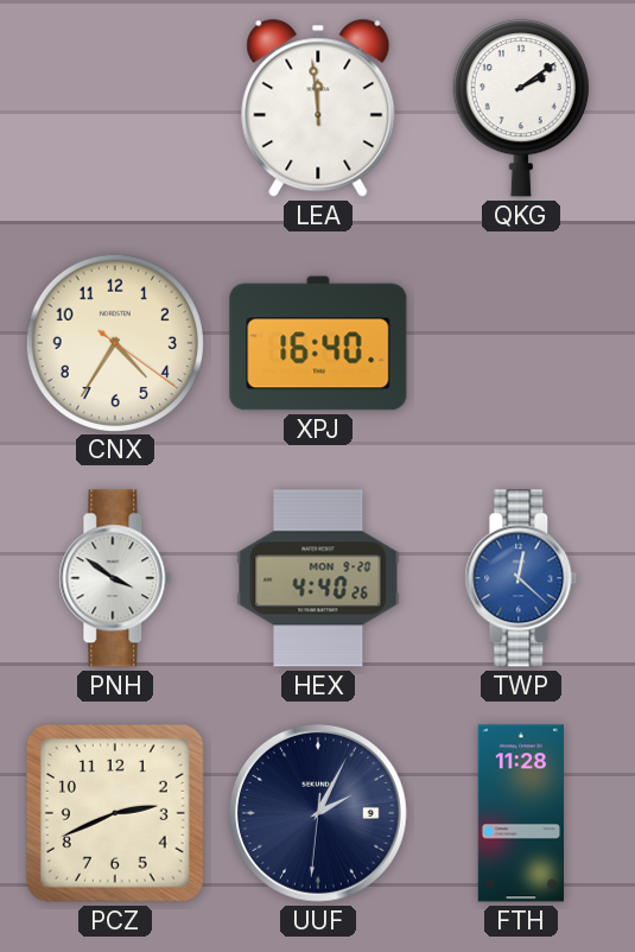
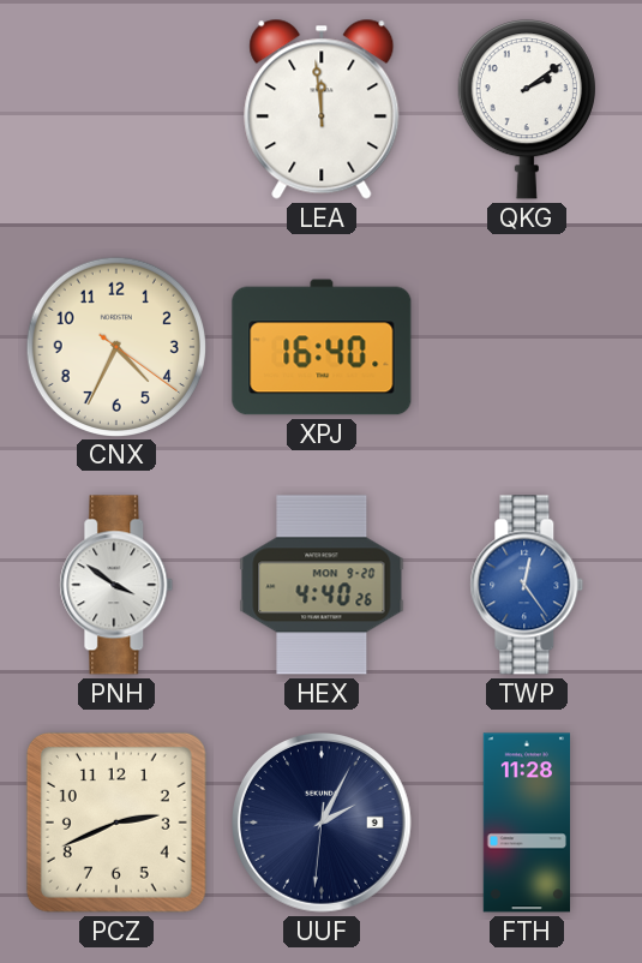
CNX: 4:35 -> 4:34
TWP: 12:22 -> 12:24
